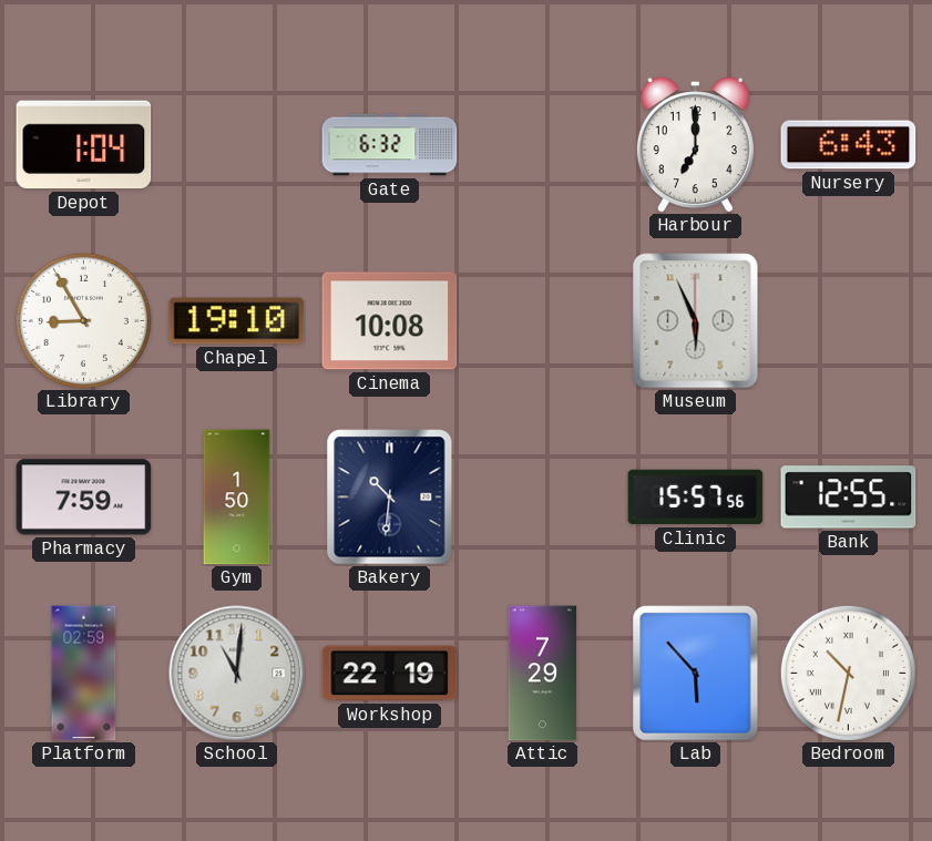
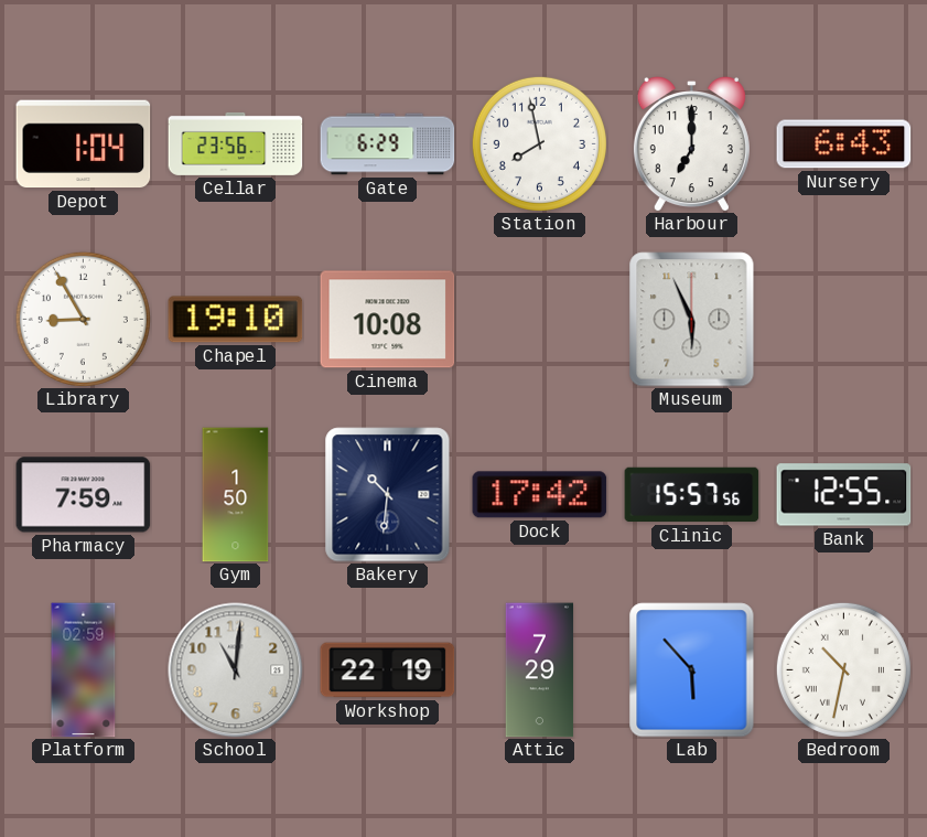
Cellar: none -> 23:56
Gate: 6:32 -> 6:29
Station: none -> 7:58
Dock: none -> 17:42
